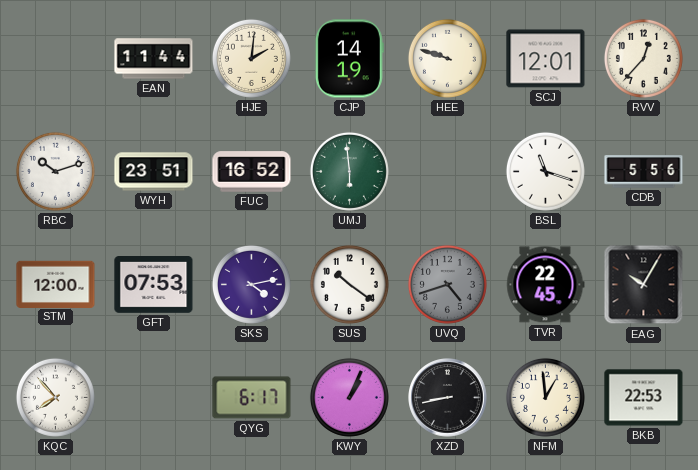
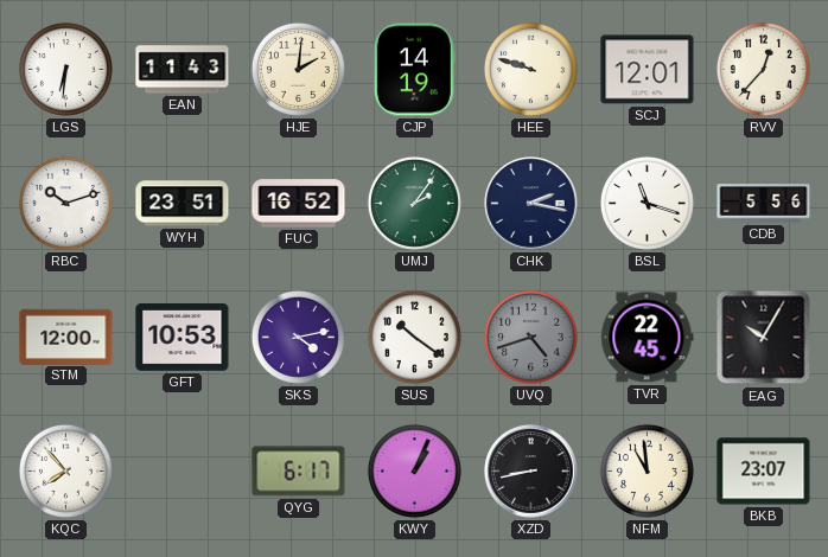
LGS: none -> 6:31
EAN: 11:44 -> 11:43
UMJ: 5:59 -> 2:06
CHK: none -> 2:17
GFT: 07:53 -> 10:53
NFM: 12:59 -> 10:59
BKB: 22:53 -> 23:07
